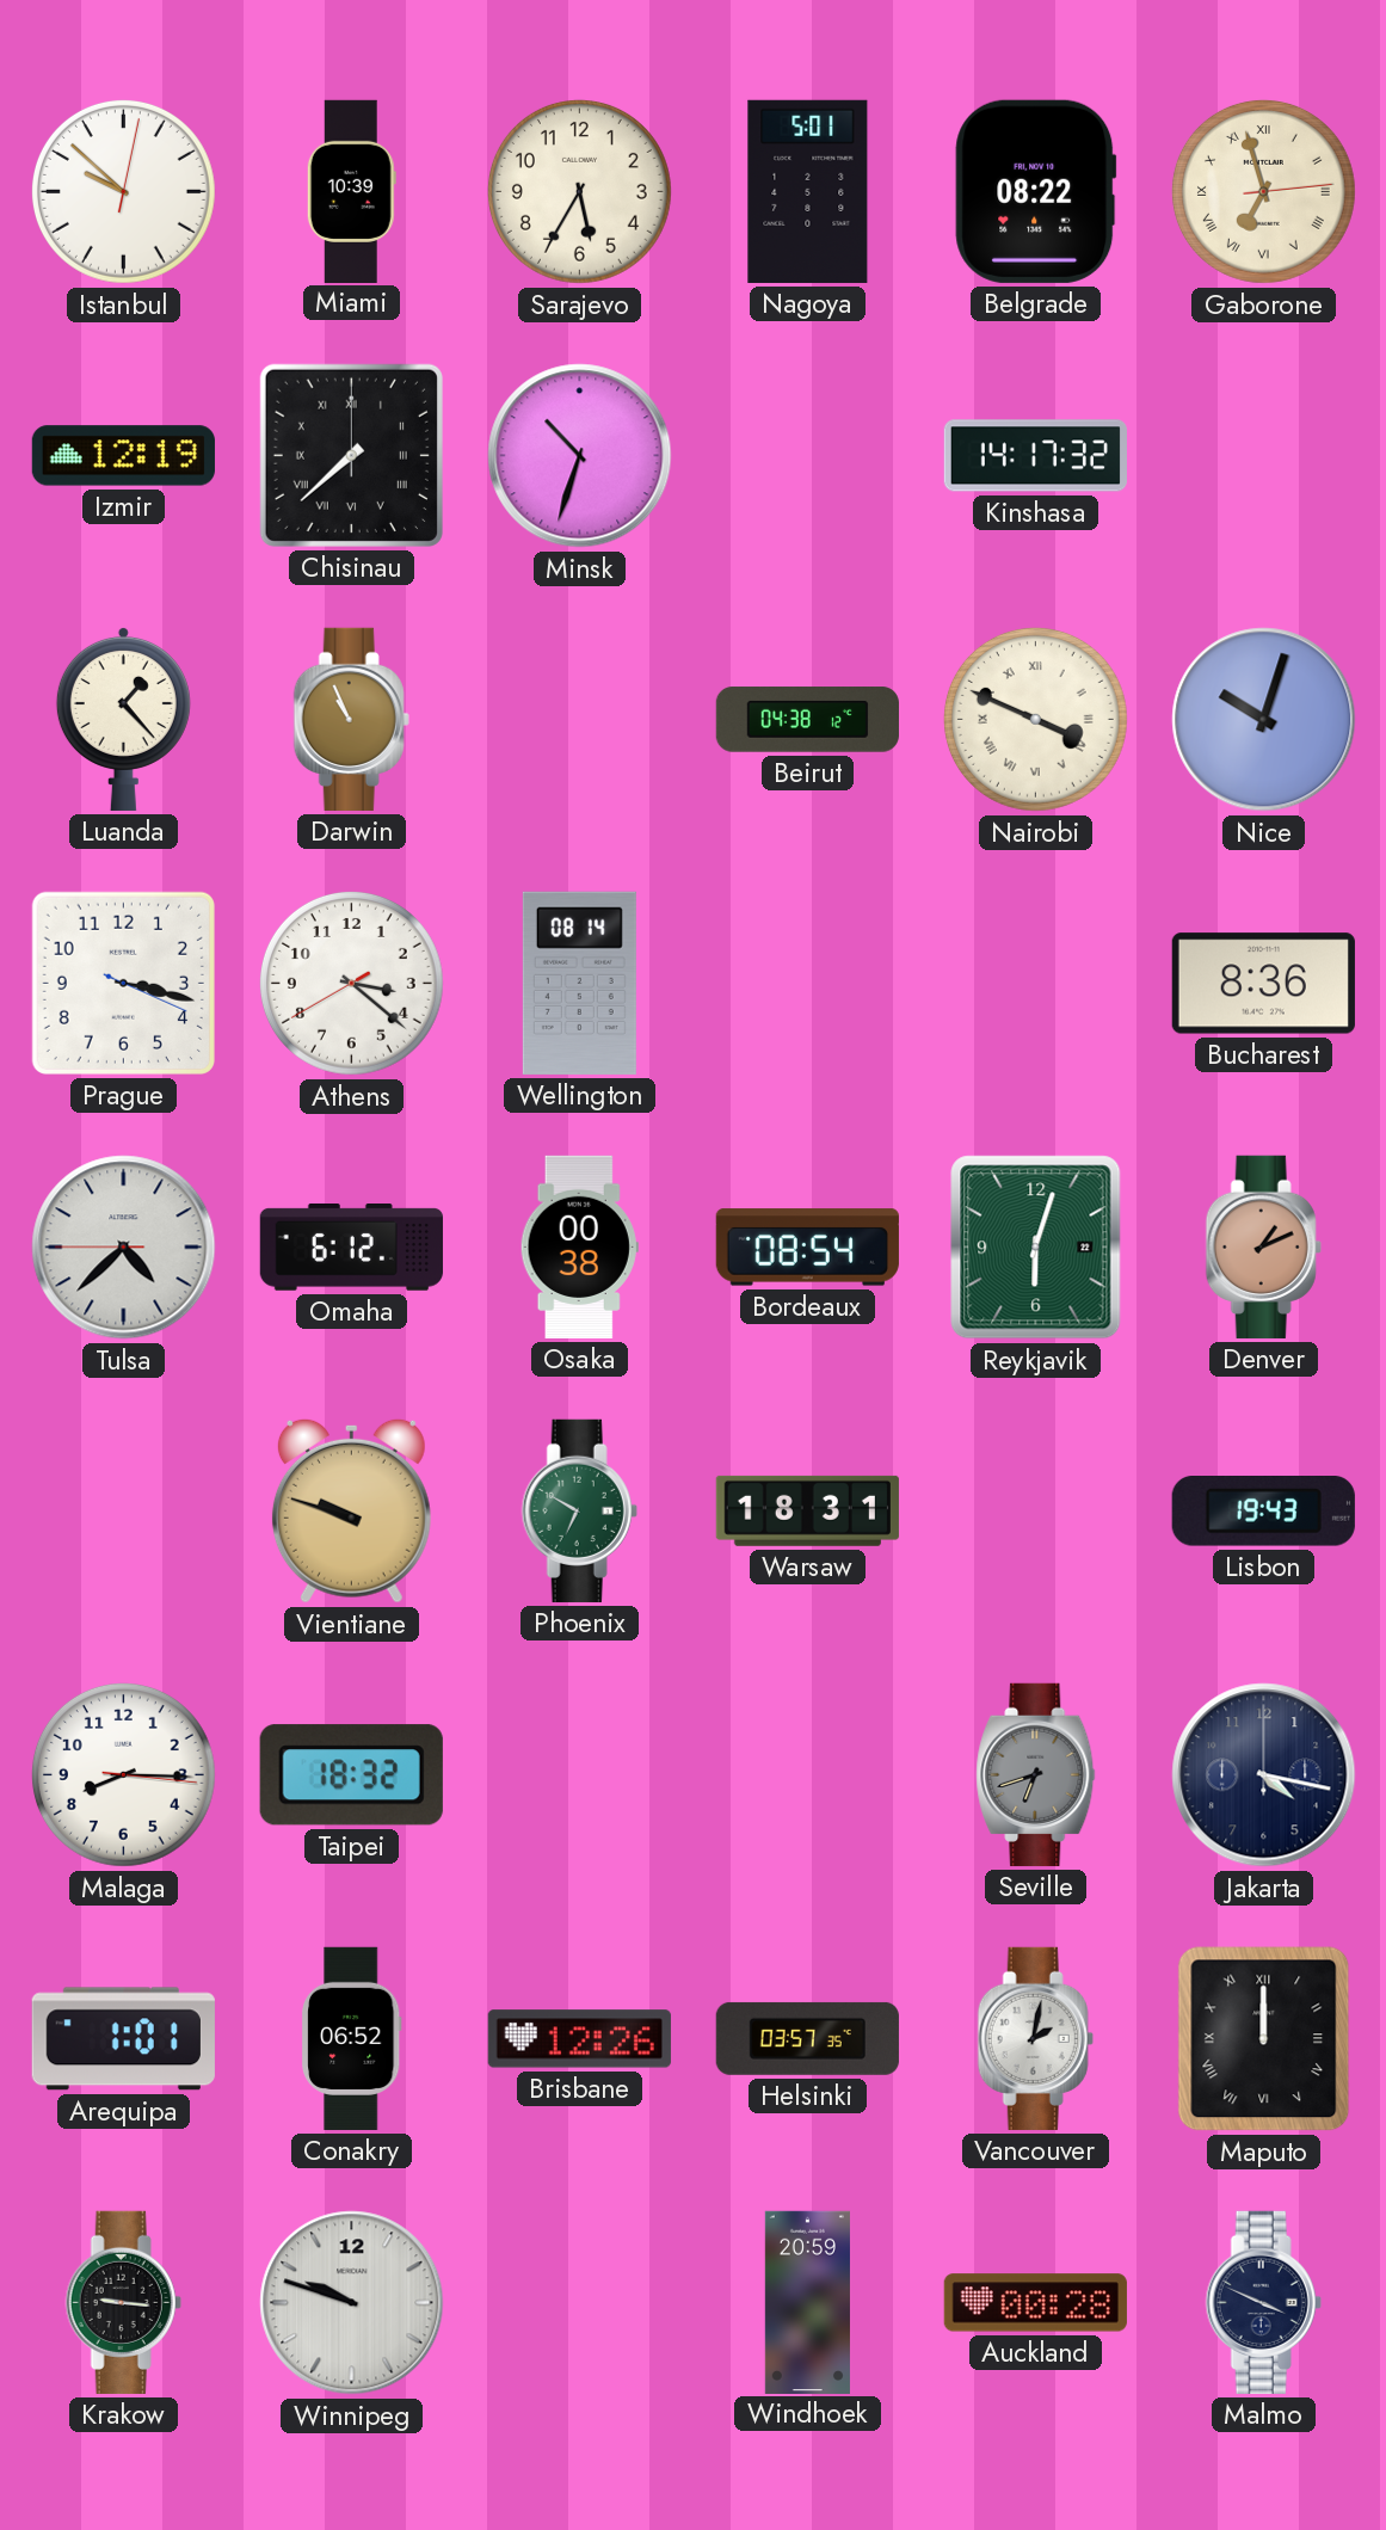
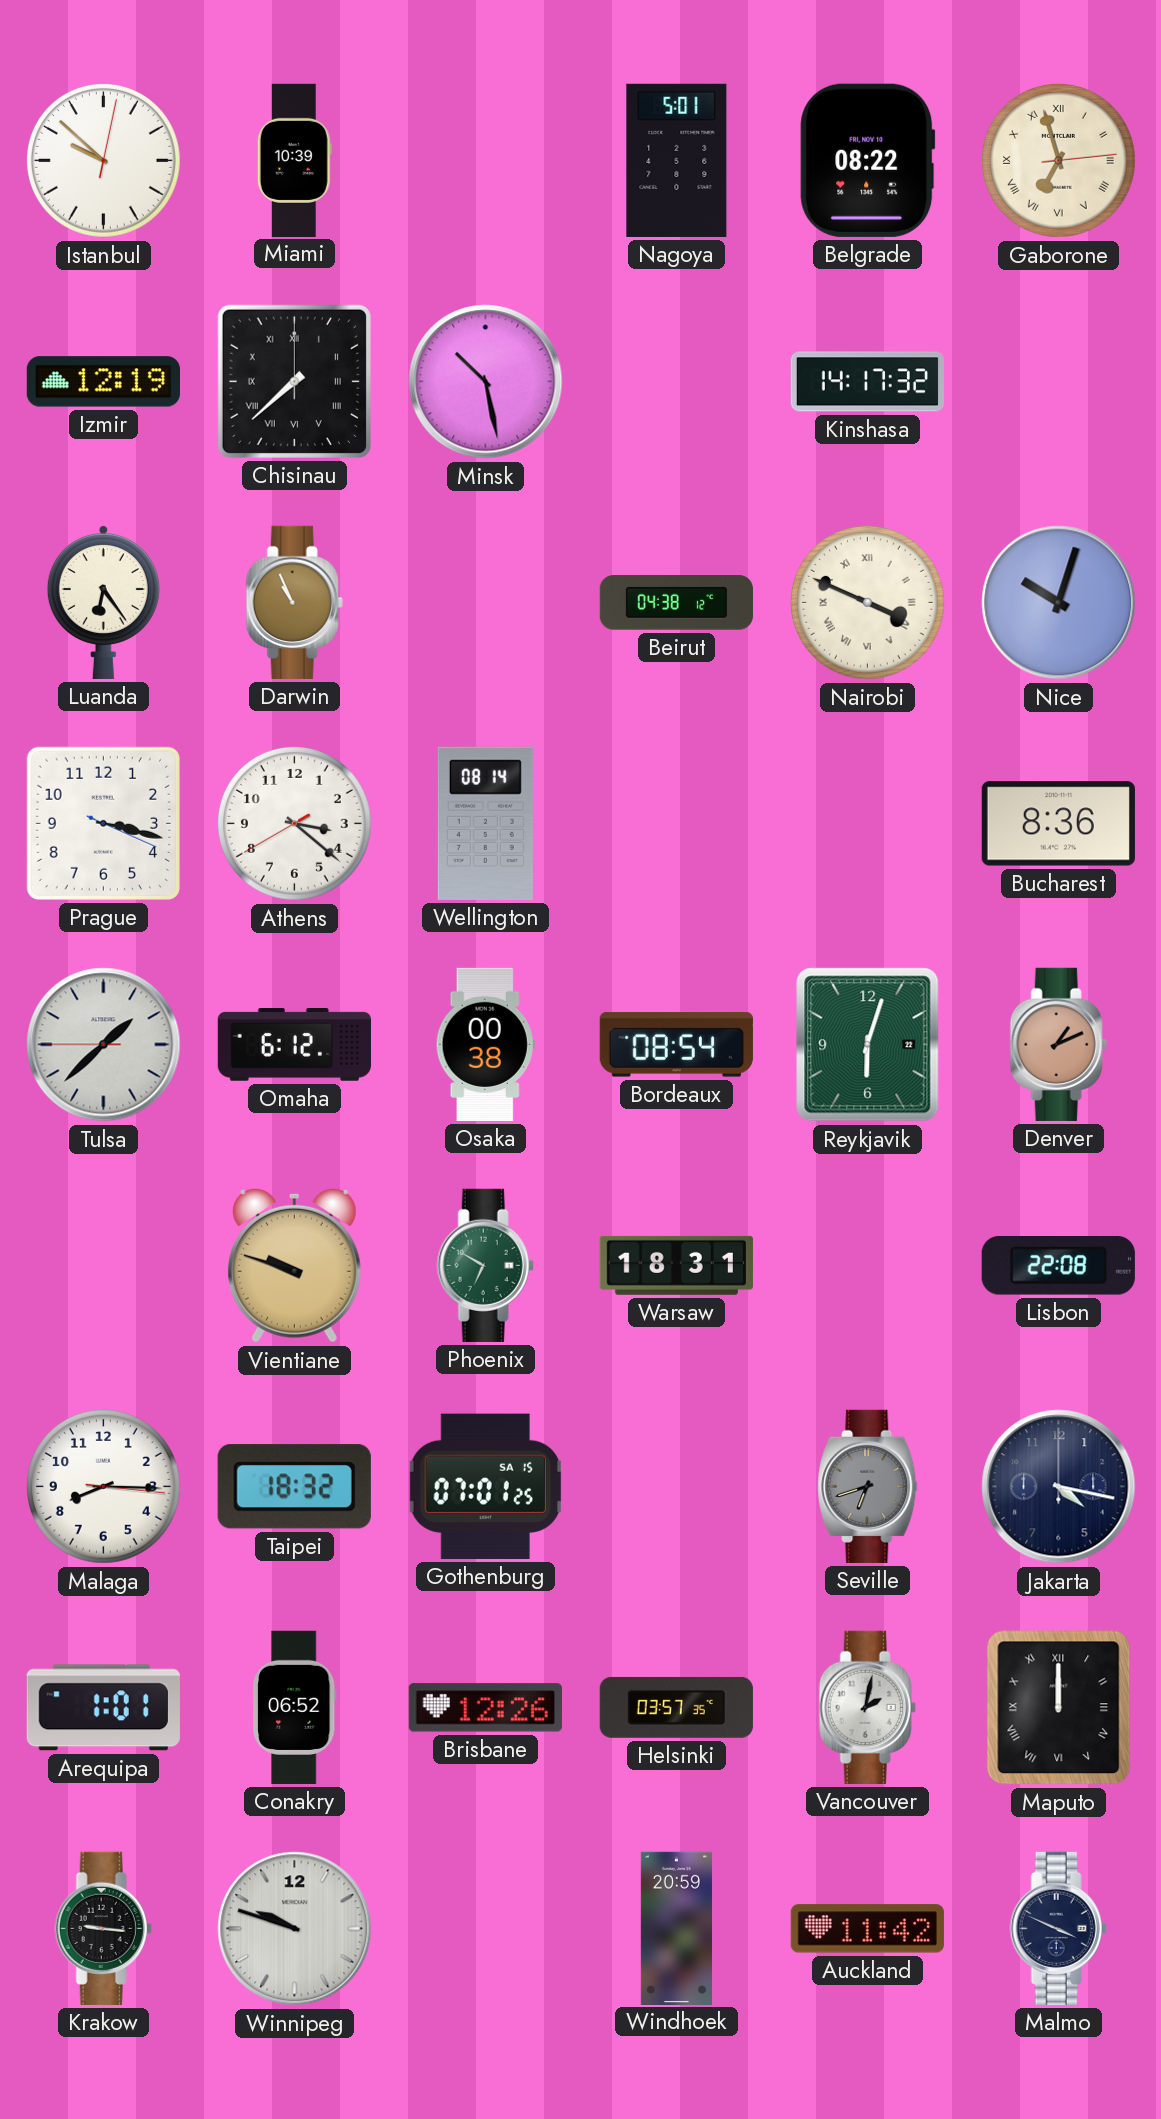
Sarajevo: 5:35 -> none
Minsk: 10:33 -> 10:28
Luanda: 1:23 -> 6:24
Tulsa: 4:37 -> 1:37
Lisbon: 19:43 -> 22:08
Gothenburg: none -> 07:01
Auckland: 00:28 -> 11:42
